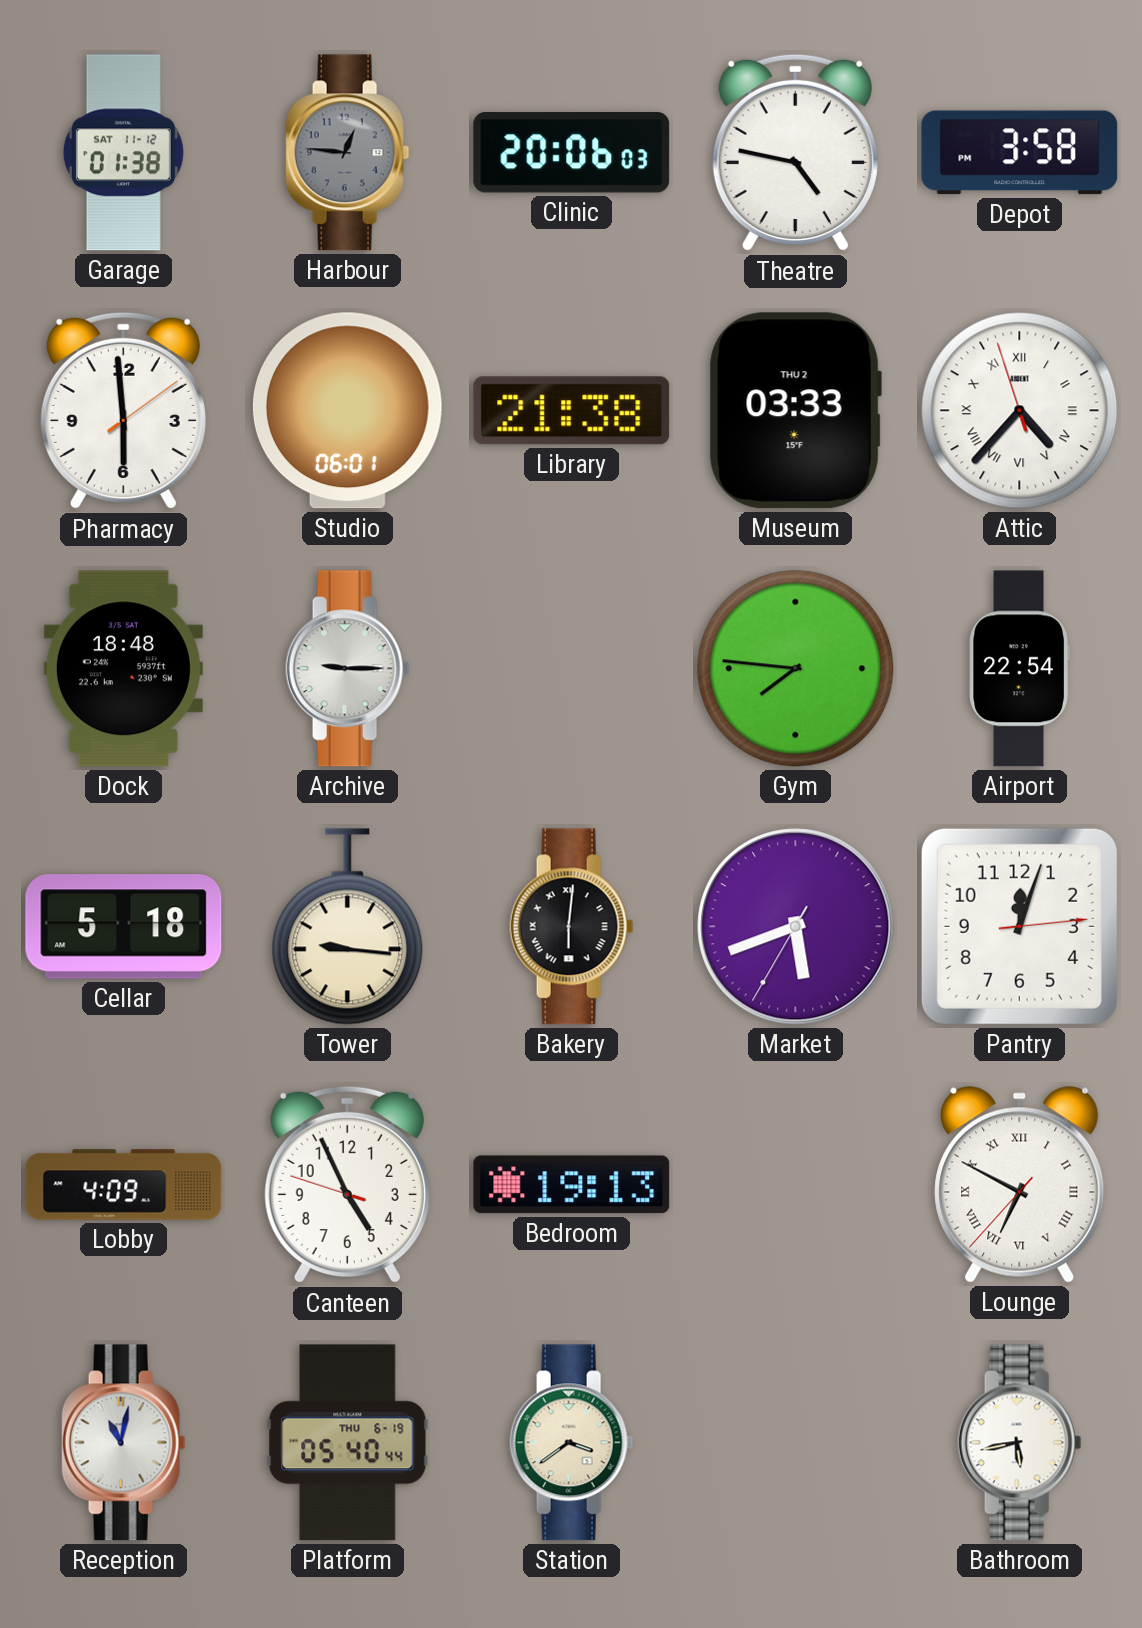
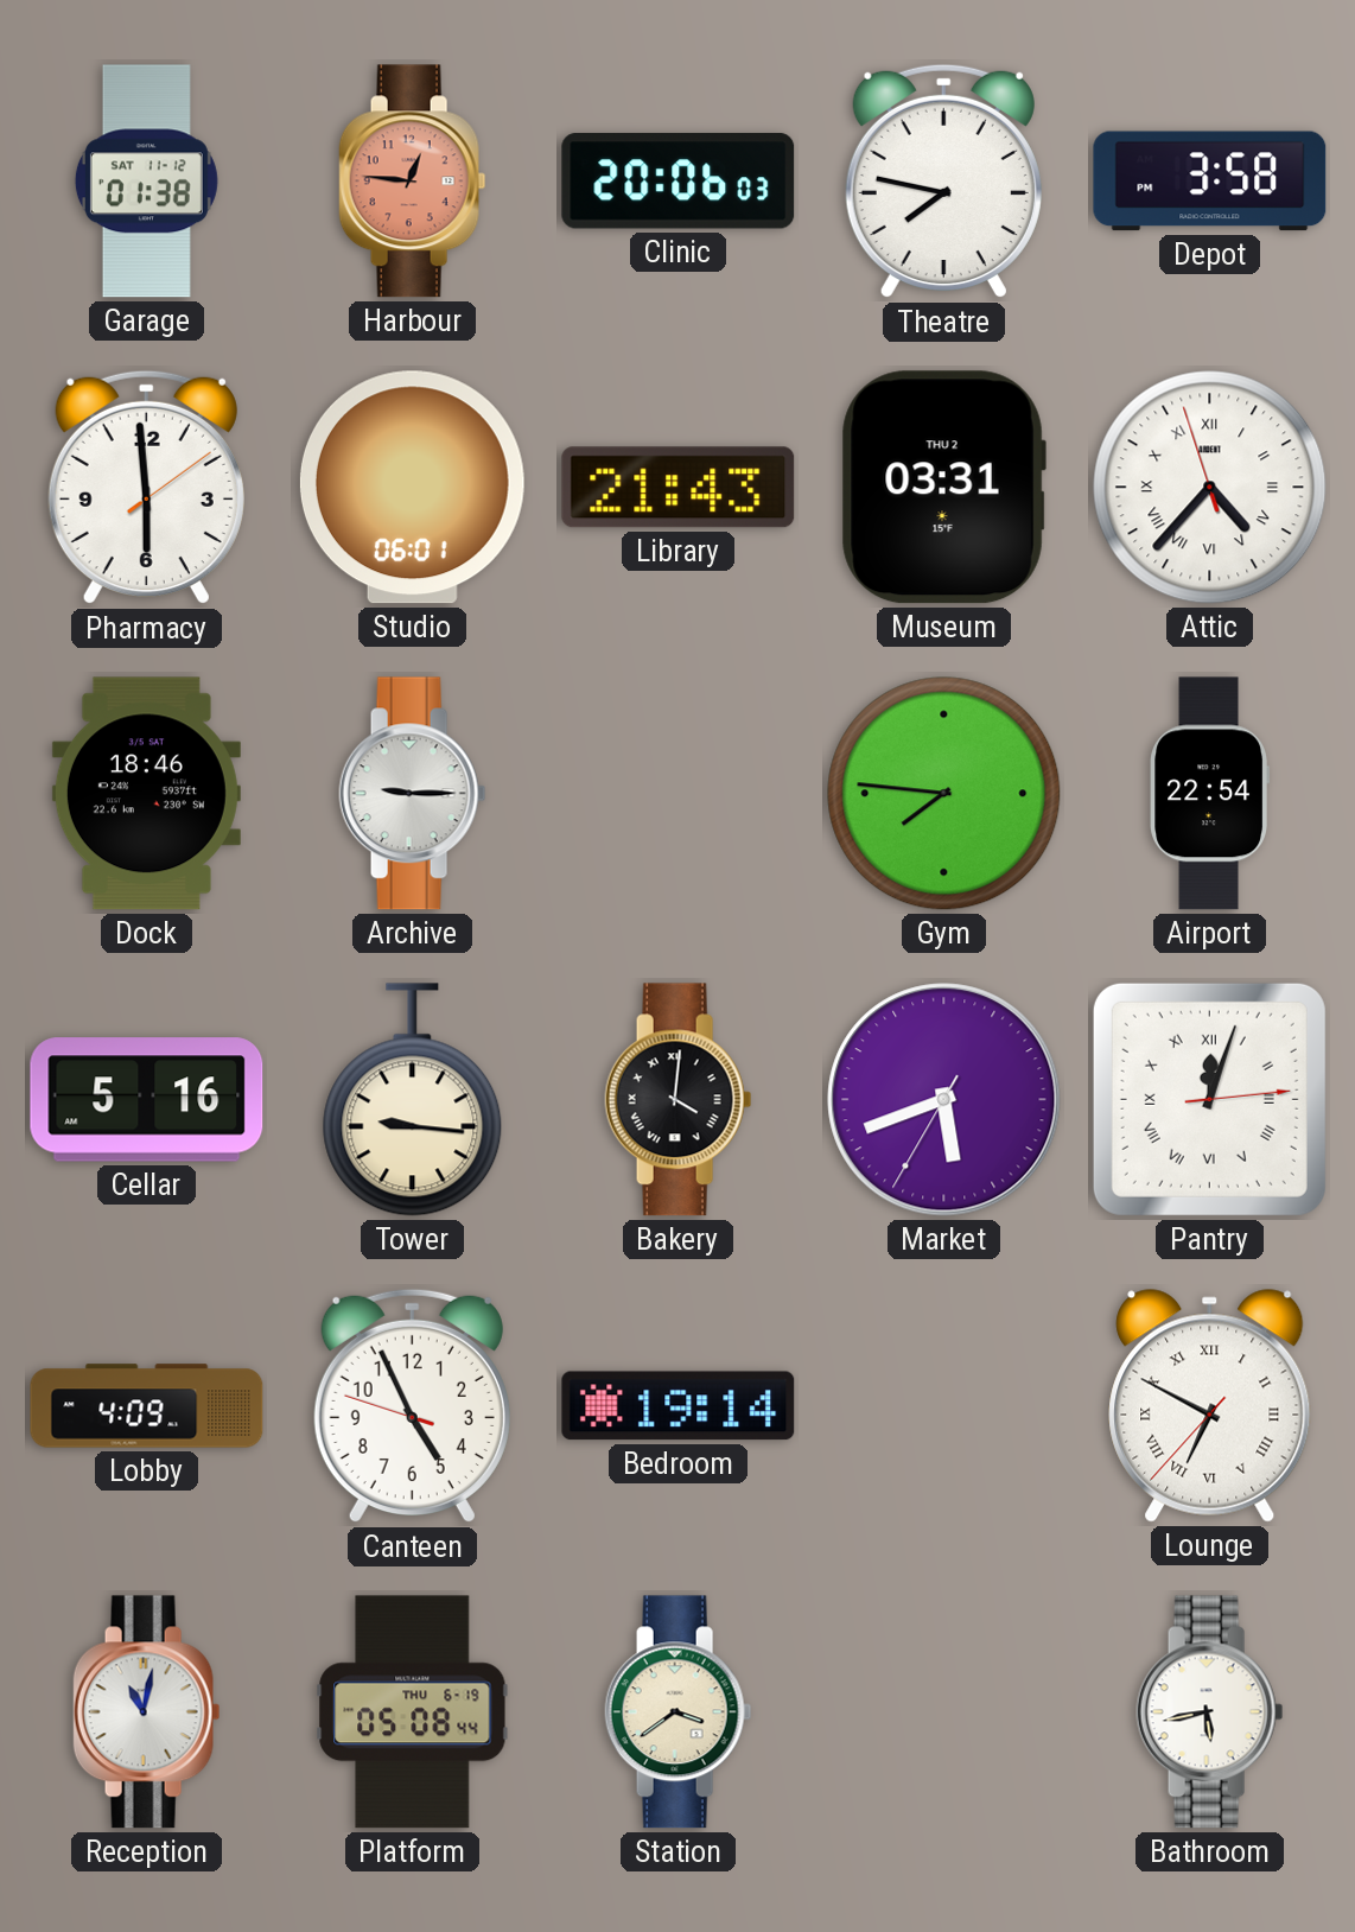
Harbour dial: grey -> salmon
Theatre: 4:47 -> 7:47
Library: 21:38 -> 21:43
Museum: 03:33 -> 03:31
Dock: 18:48 -> 18:46
Cellar: 5:18 -> 5:16
Bakery: 6:01 -> 4:01
Pantry numerals: Arabic -> Roman
Bedroom: 19:13 -> 19:14
Platform: 05:40 -> 05:08
